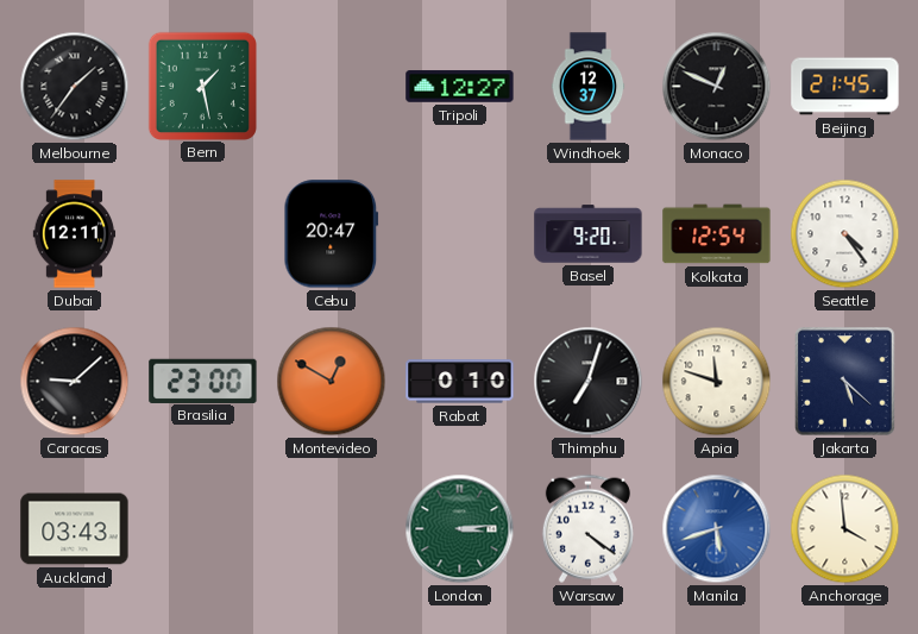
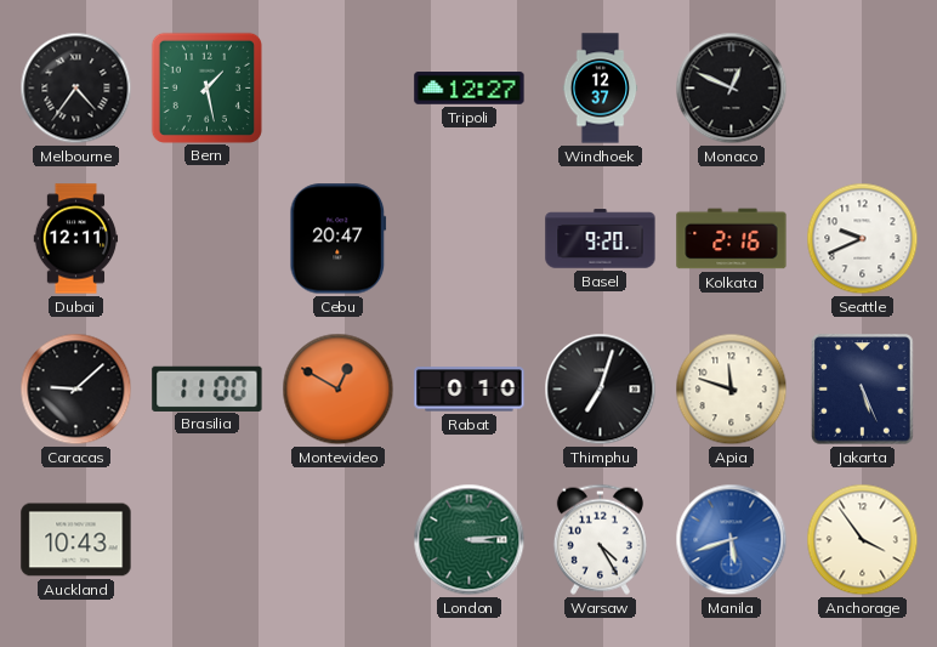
Melbourne: 1:36 -> 4:36
Beijing: 21:45 -> none
Kolkata: 12:54 -> 2:16
Seattle: 4:24 -> 9:41
Brasilia: 23:00 -> 11:00
Jakarta: 5:22 -> 5:26
Auckland: 03:43 -> 10:43
Warsaw: 4:21 -> 4:25
Anchorage: 3:59 -> 3:54
